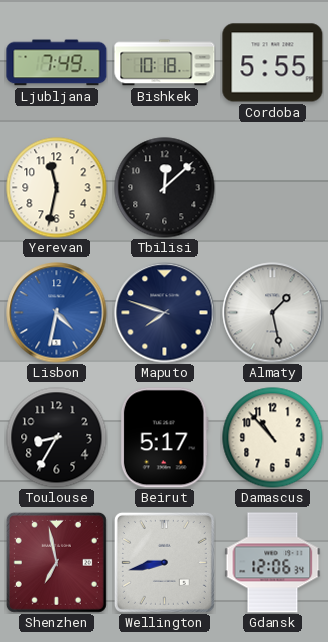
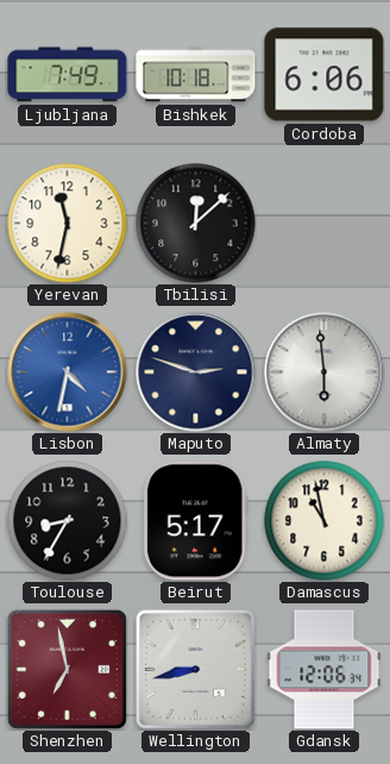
Cordoba: 5:55 -> 6:06
Maputo: 7:48 -> 2:48
Almaty: 1:28 -> 5:59
Damascus: 10:53 -> 10:58
